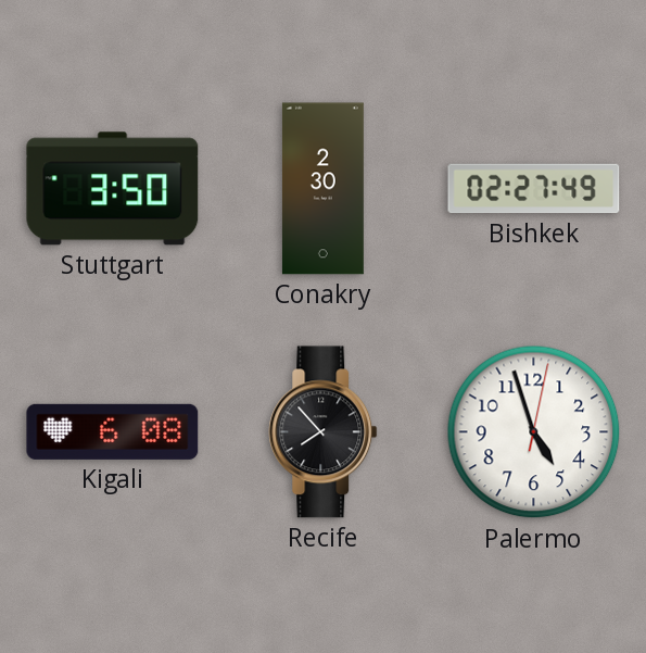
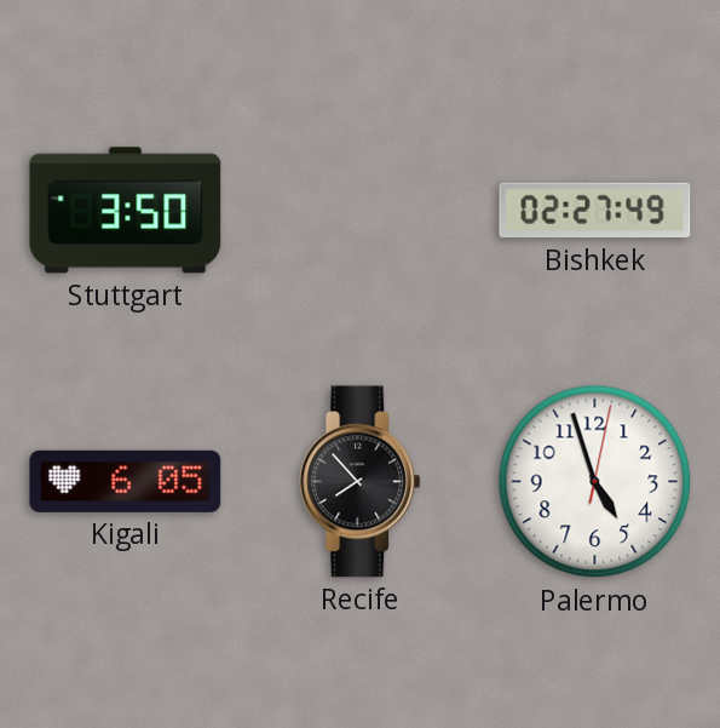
Conakry: 2:30 -> none
Kigali: 6:08 -> 6:05
